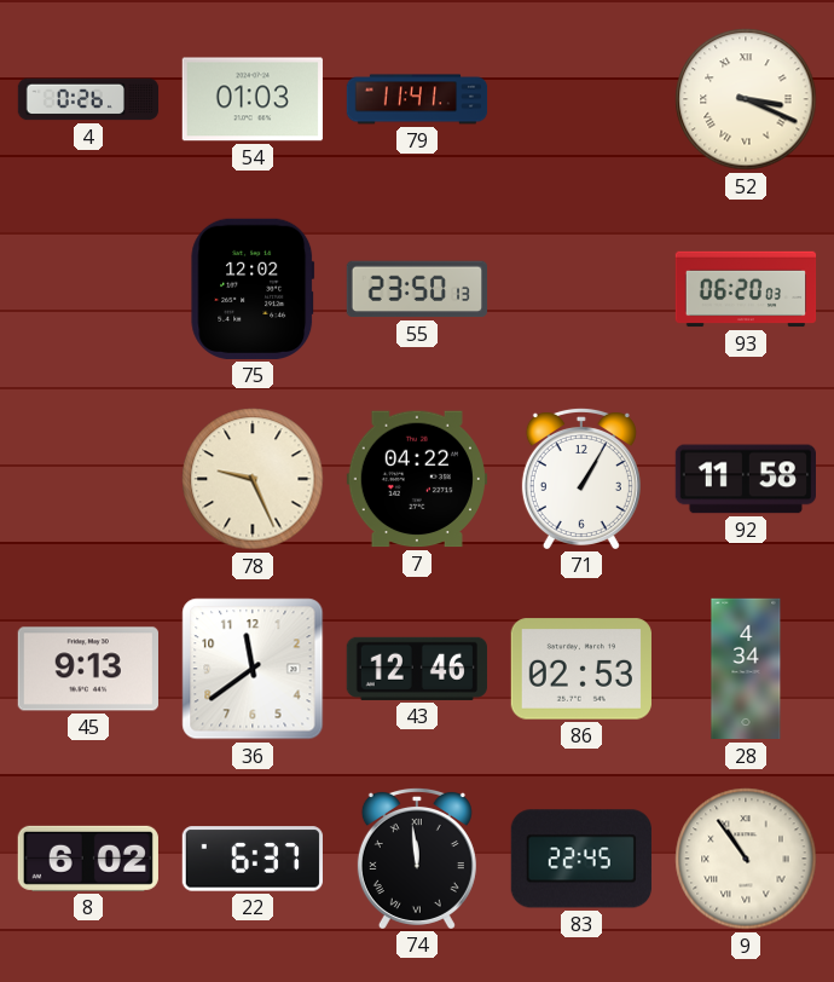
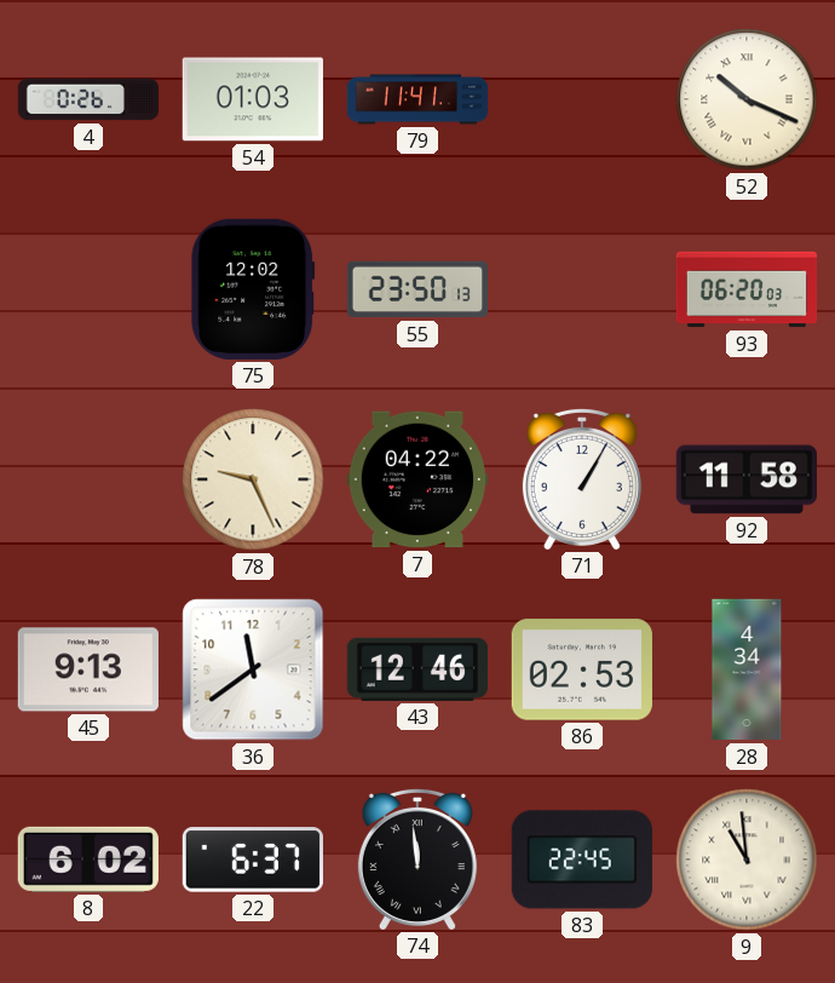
52: 3:19 -> 10:19
9: 10:54 -> 10:59
